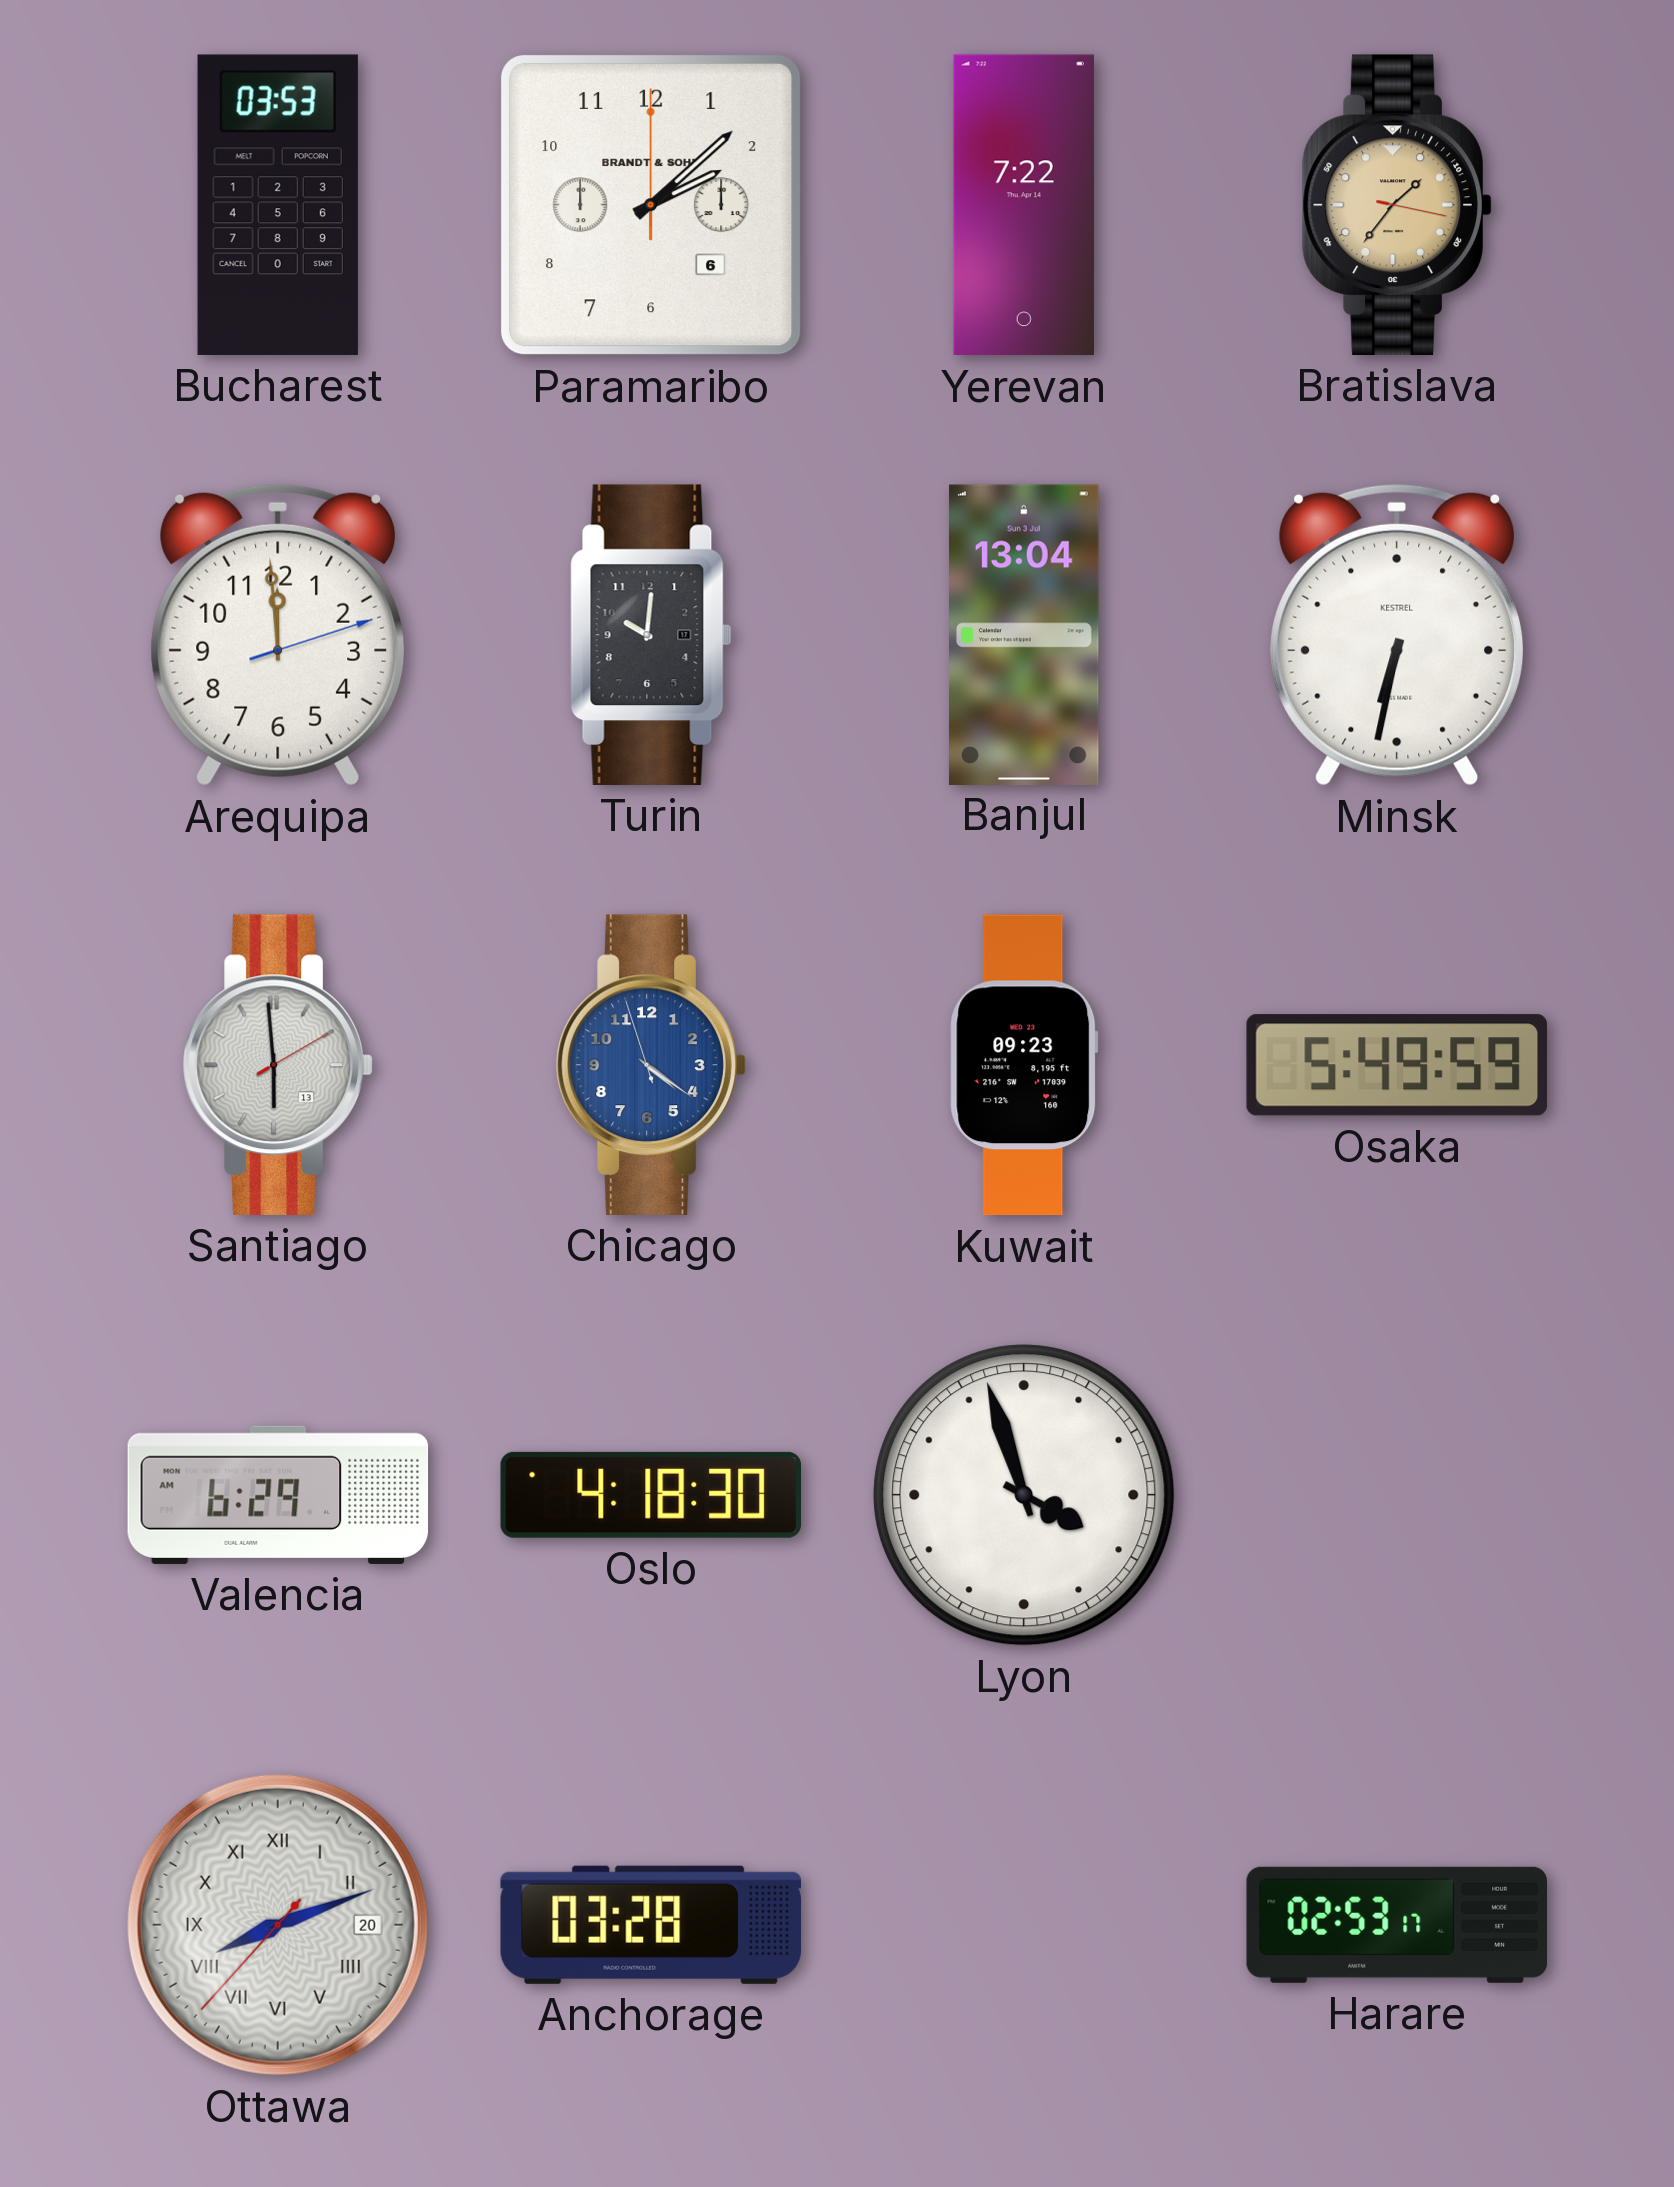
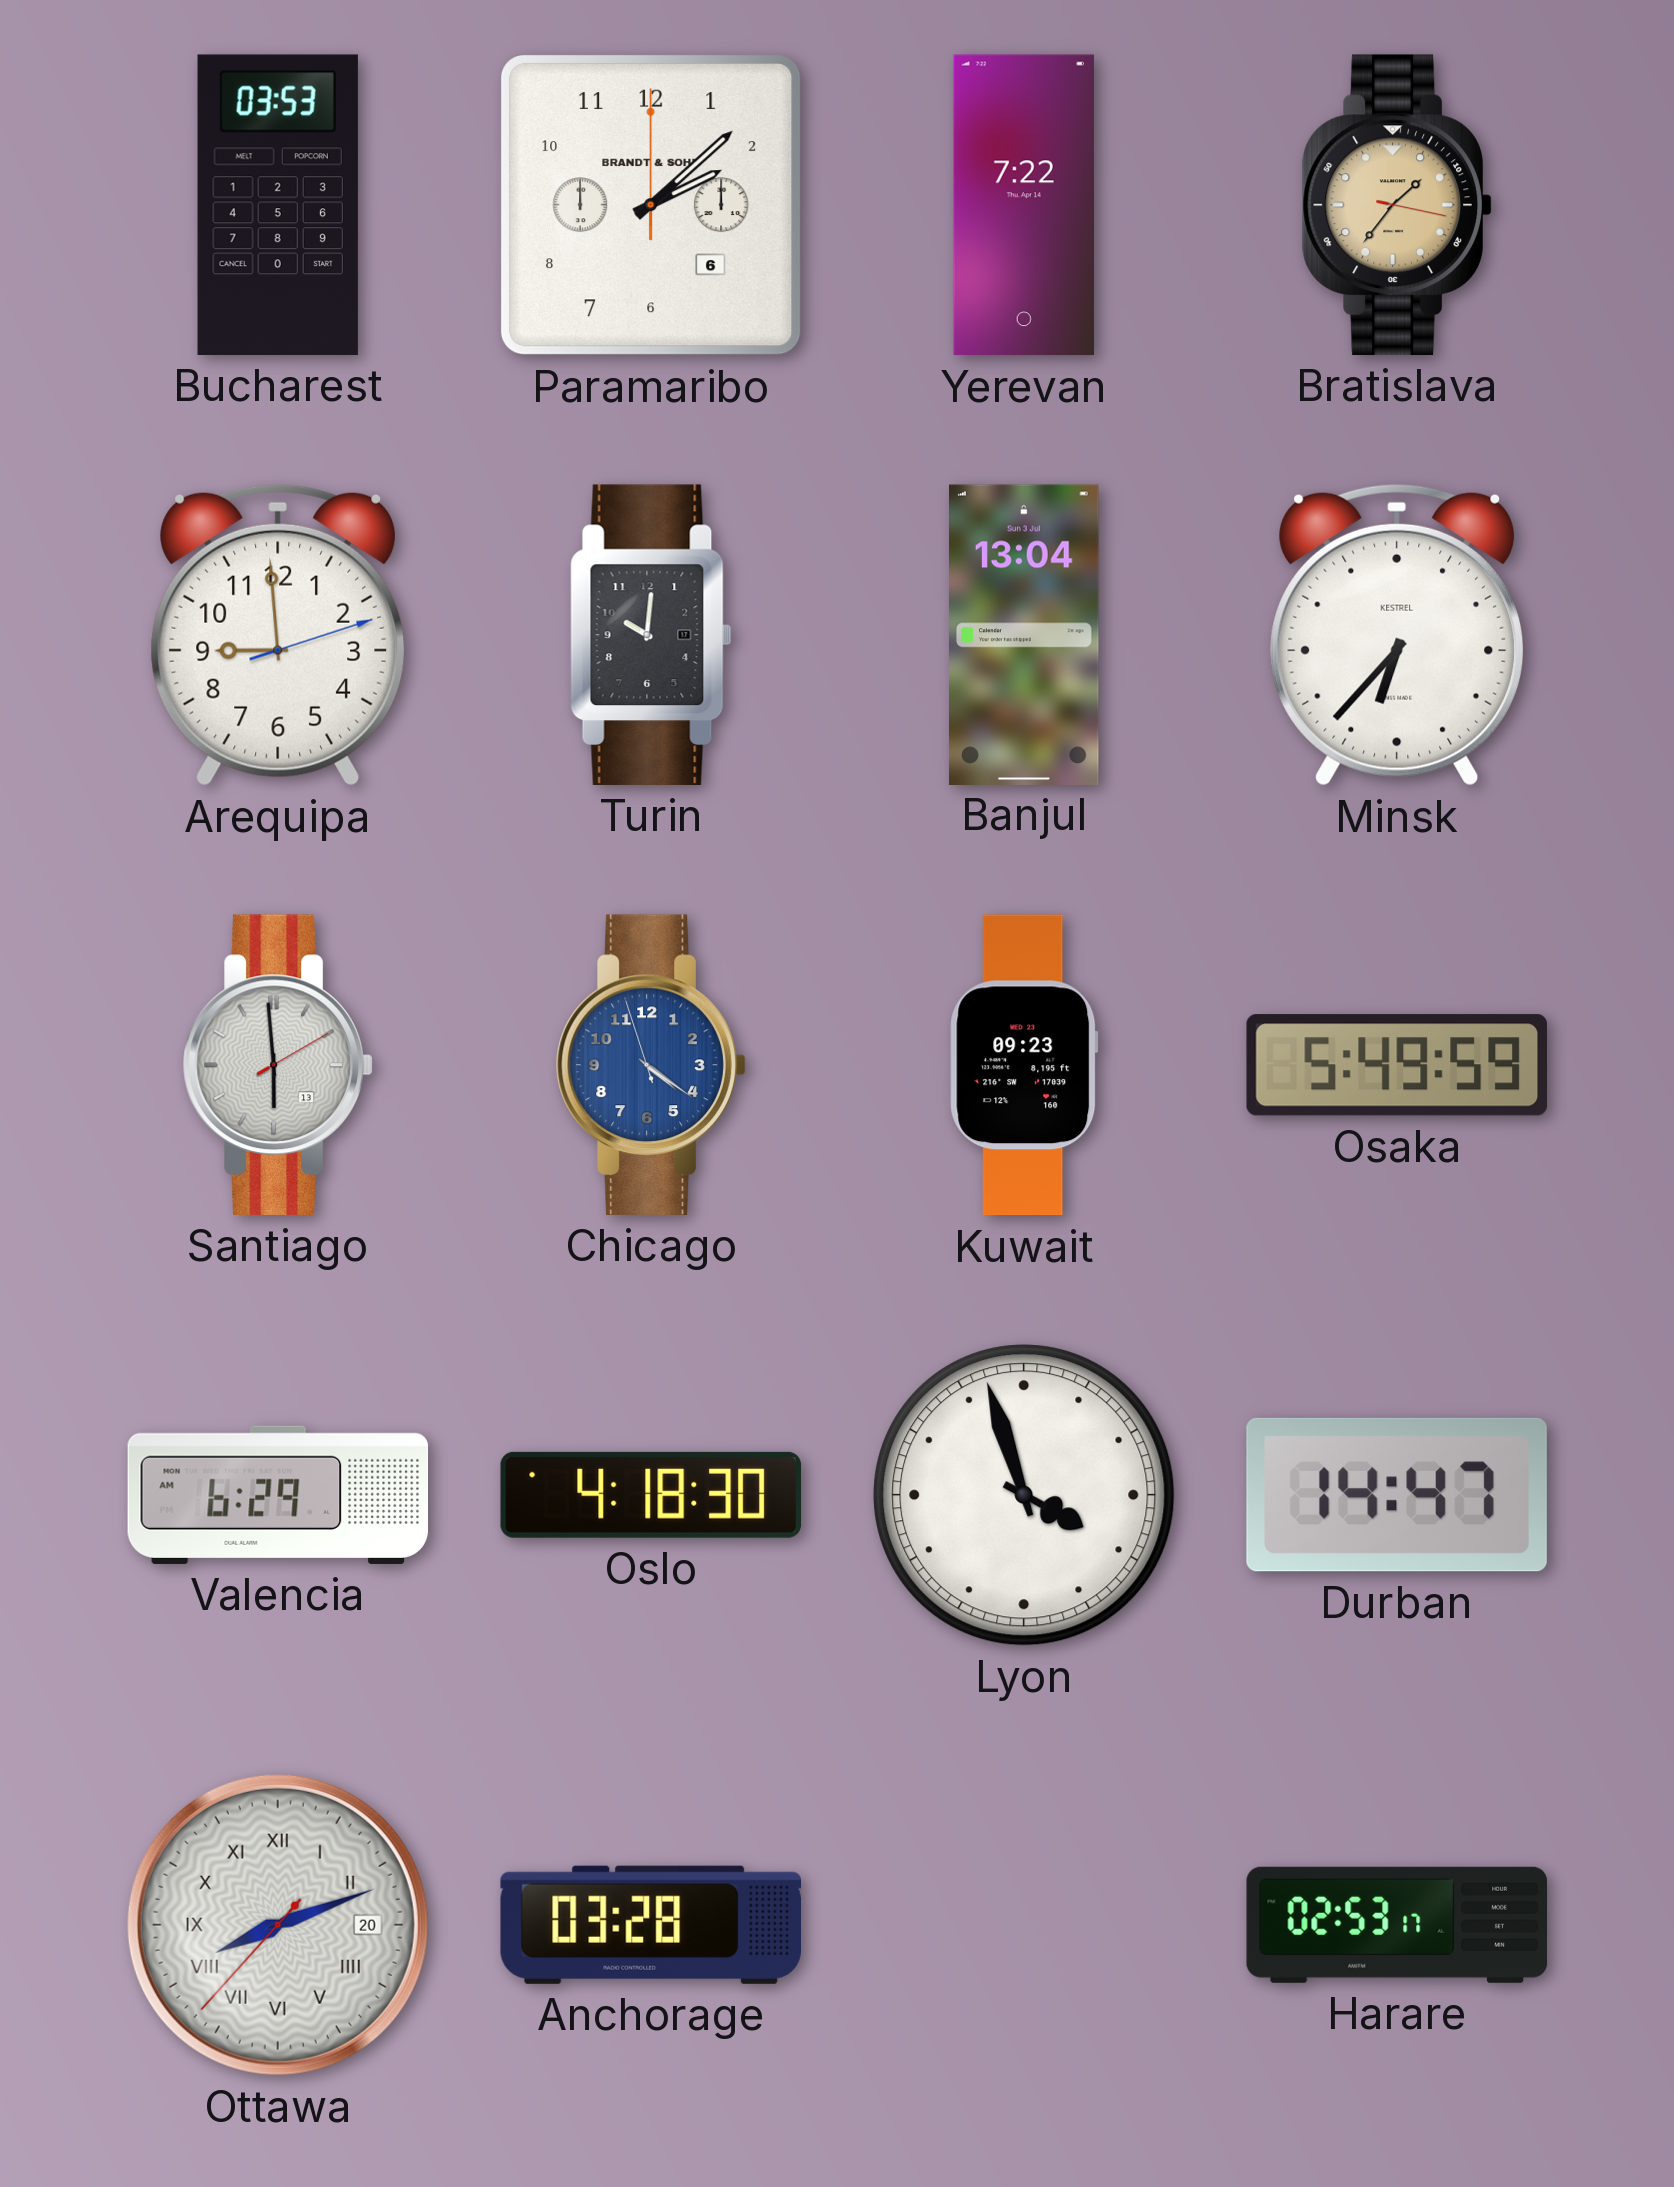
Arequipa: 11:59 -> 8:59
Minsk: 6:32 -> 6:37
Durban: none -> 14:47
